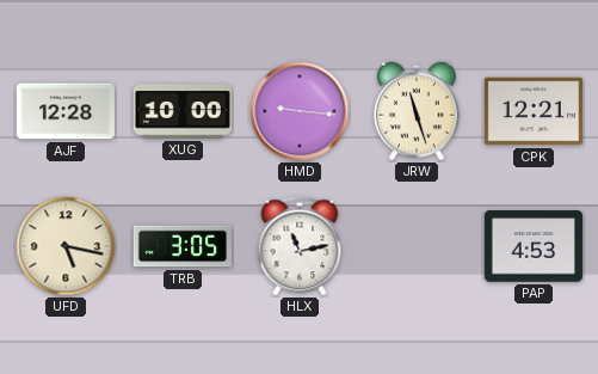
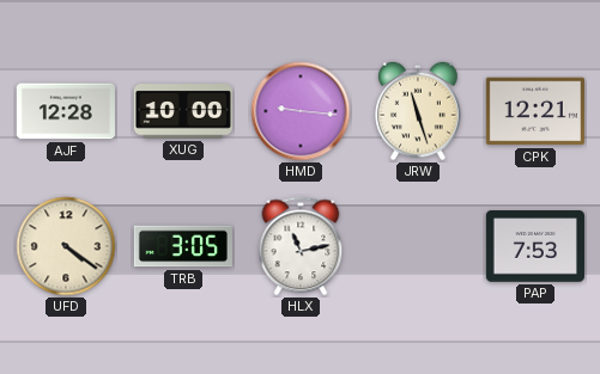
UFD: 5:17 -> 4:21
PAP: 4:53 -> 7:53
